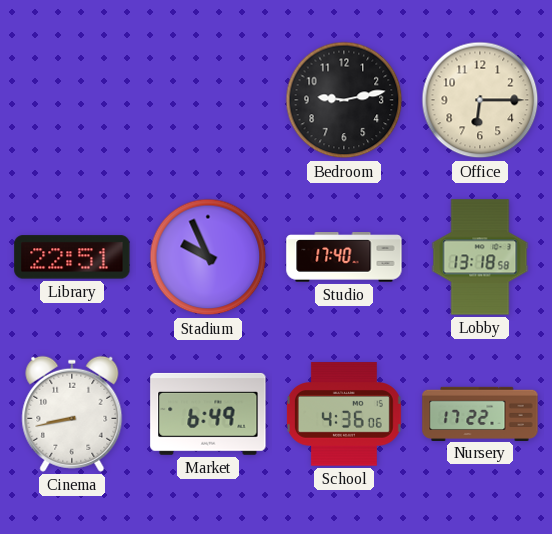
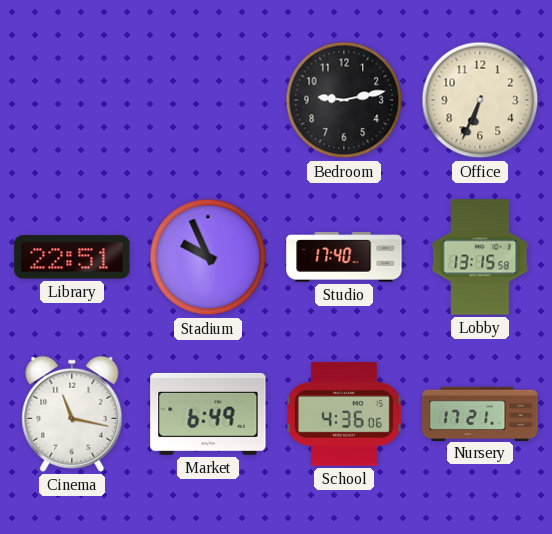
Office: 6:15 -> 6:34
Lobby: 13:18 -> 13:15
Cinema: 8:43 -> 11:17
Nursery: 17:22 -> 17:21
